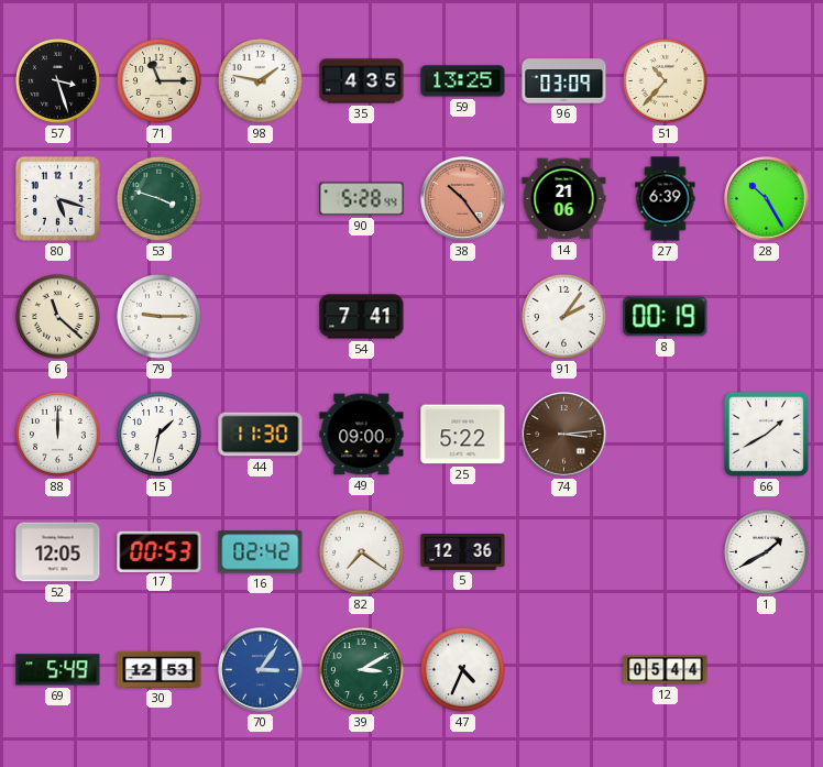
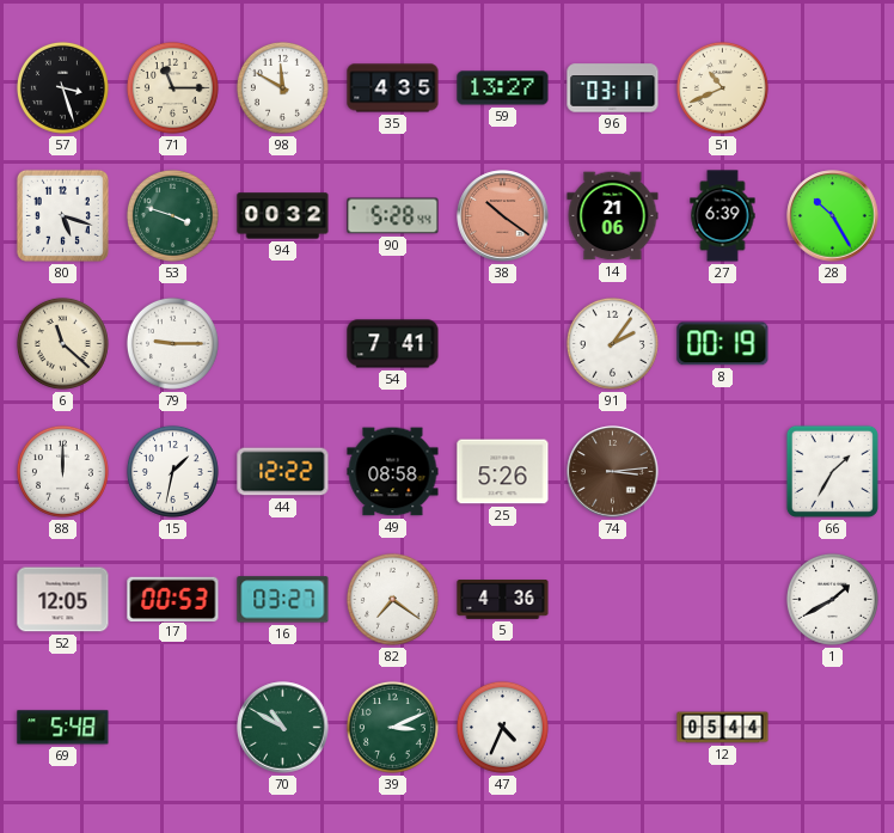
98: 1:47 -> 11:50
59: 13:25 -> 13:27
96: 03:09 -> 03:11
51: 10:37 -> 10:41
94: none -> 00:32
38: 10:24 -> 10:21
44: 11:30 -> 12:22
49: 09:00 -> 08:58
25: 5:22 -> 5:26
66: 1:40 -> 1:35
16: 02:42 -> 03:27
5: 12:36 -> 4:36
69: 5:49 -> 5:48
30: 12:53 -> none
70: 3:06 -> 10:50
70 dial: blue -> green
39: 3:10 -> 3:11
